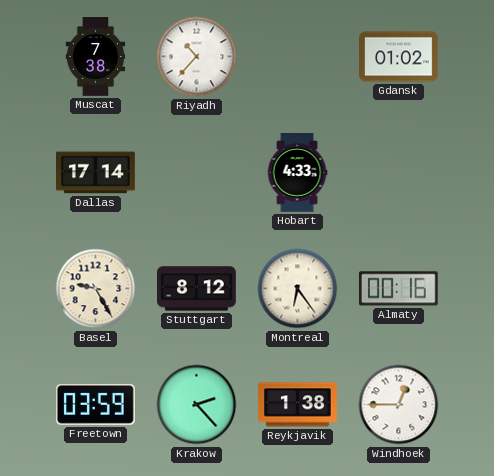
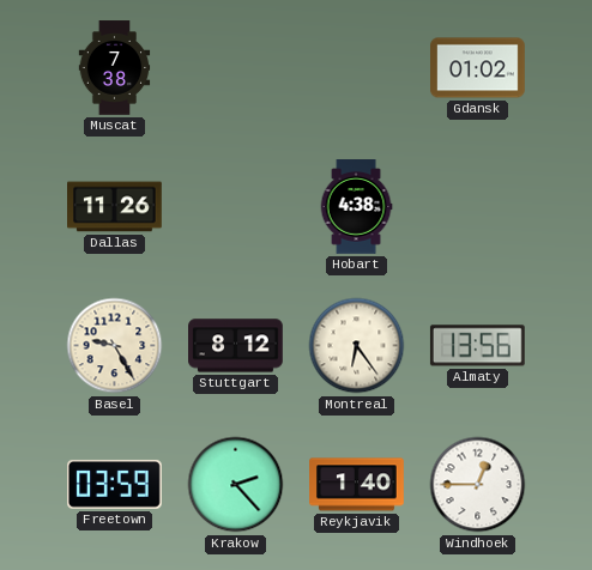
Riyadh: 10:37 -> none
Dallas: 17:14 -> 11:26
Hobart: 4:33 -> 4:38
Almaty: 00:16 -> 13:56
Reykjavik: 1:38 -> 1:40
